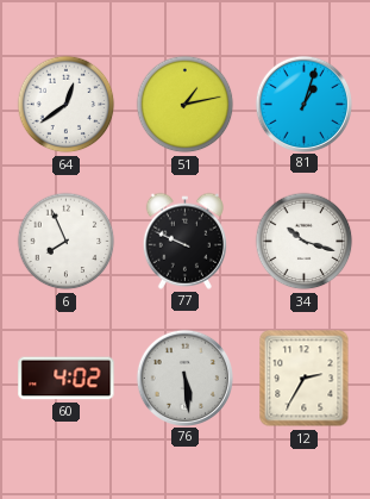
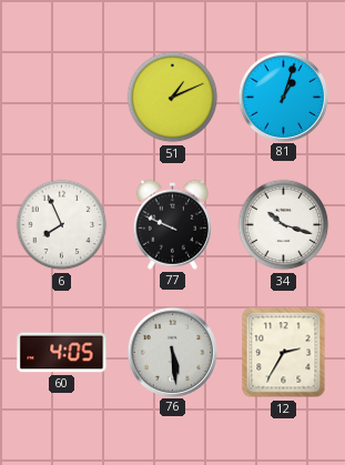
64: 12:39 -> none
51: 1:13 -> 1:11
60: 4:02 -> 4:05
